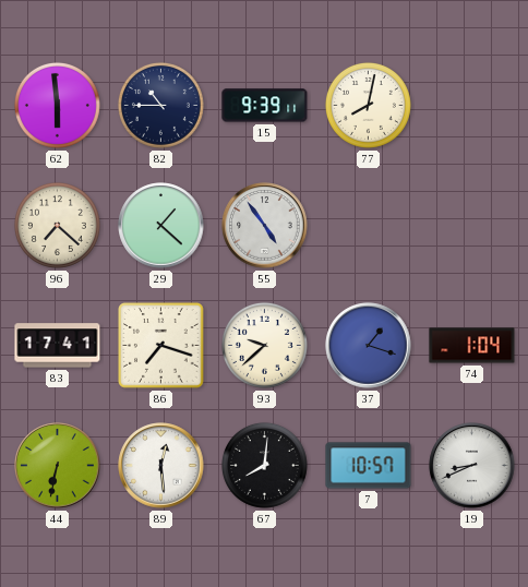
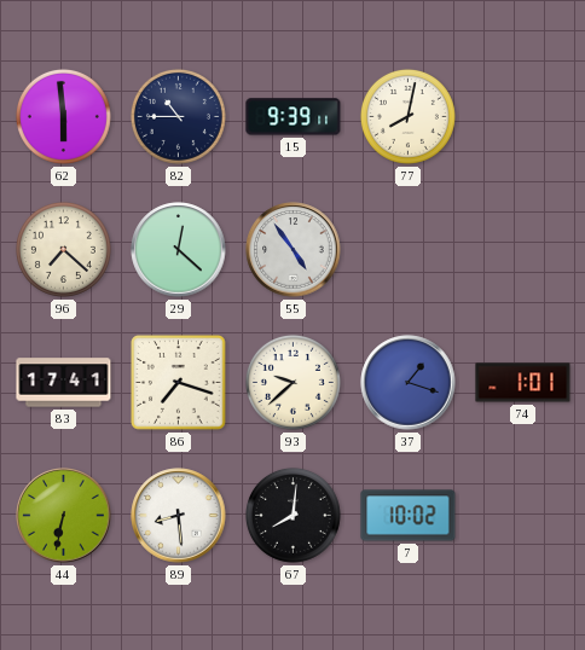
29: 1:22 -> 12:22
74: 1:04 -> 1:01
89: 12:29 -> 8:29
7: 10:57 -> 10:02
19: 8:41 -> none
